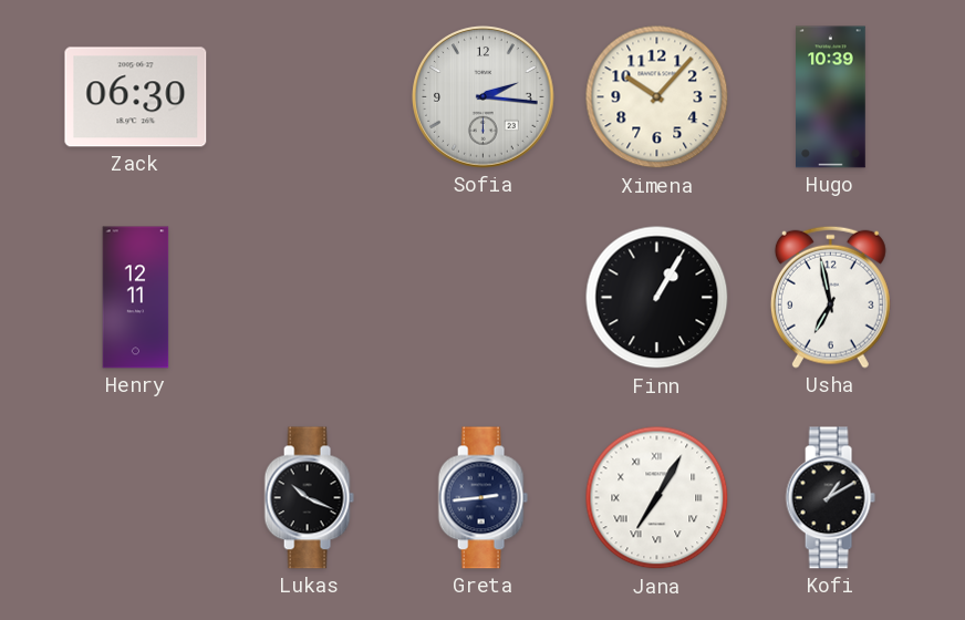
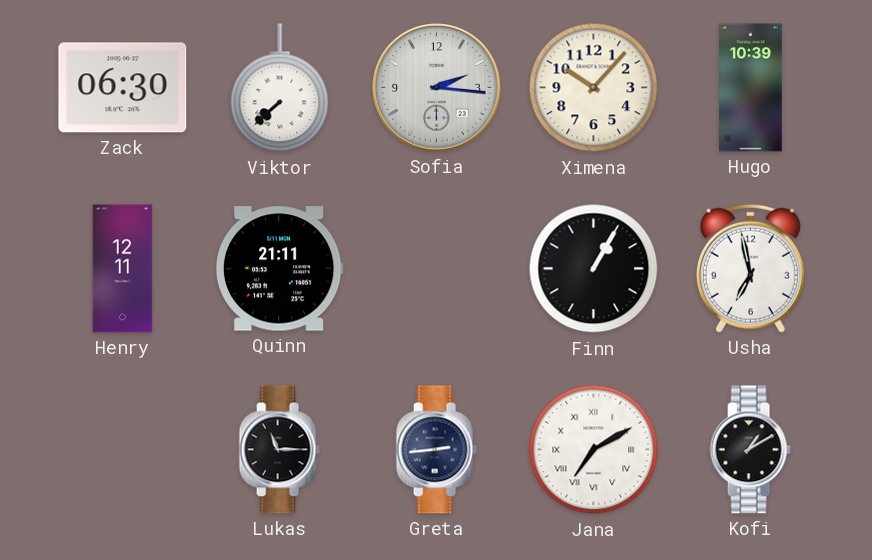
Viktor: none -> 7:38
Quinn: none -> 21:11
Lukas: 10:19 -> 11:15
Jana: 7:05 -> 7:10
